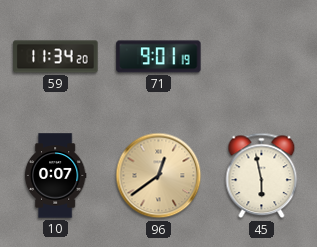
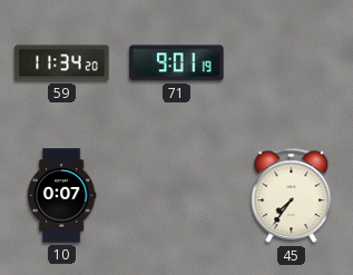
96: 12:39 -> none
45: 5:58 -> 7:36
